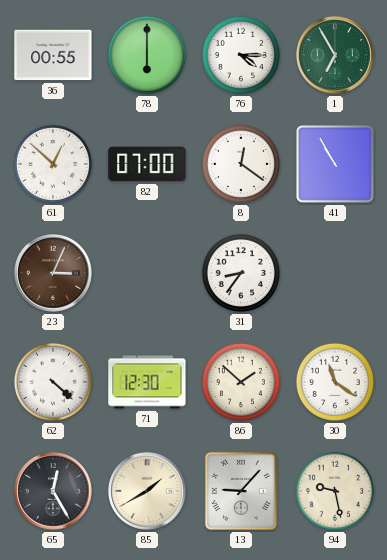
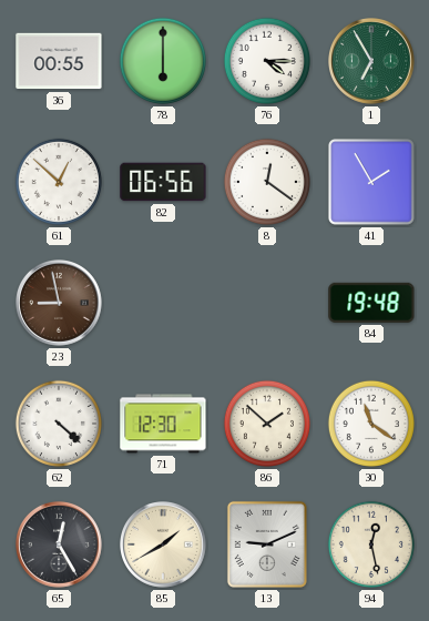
82: 07:00 -> 06:56
41: 10:55 -> 1:55
23: 3:04 -> 8:58
31: 8:36 -> none
84: none -> 19:48
13: 9:07 -> 9:11
94: 9:28 -> 12:28
